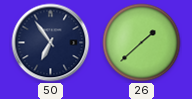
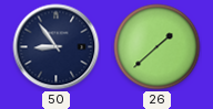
50: 6:54 -> 8:54
